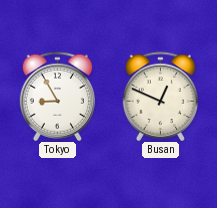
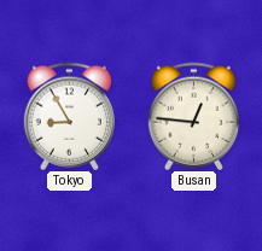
Busan: 12:49 -> 12:46
